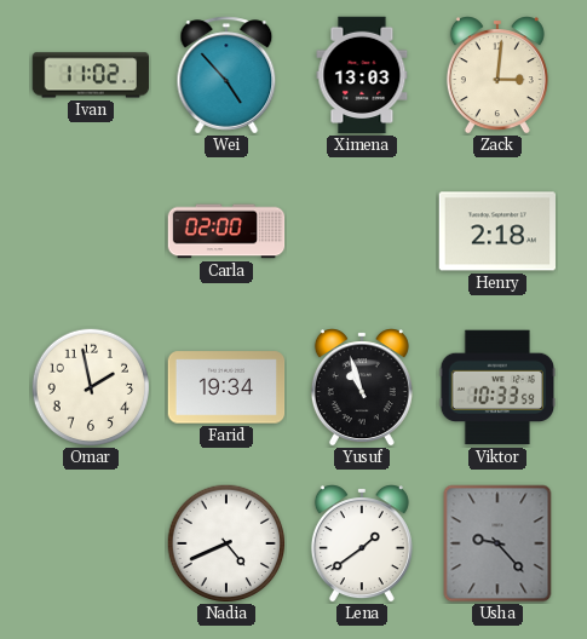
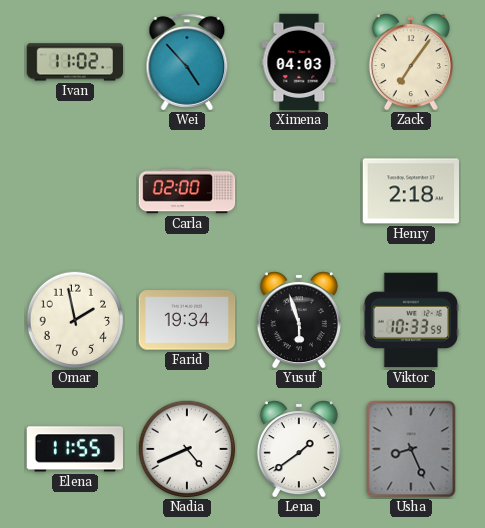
Ximena: 13:03 -> 04:03
Zack: 3:01 -> 7:06
Yusuf: 10:57 -> 5:57
Elena: none -> 11:55
Usha: 9:23 -> 8:26
